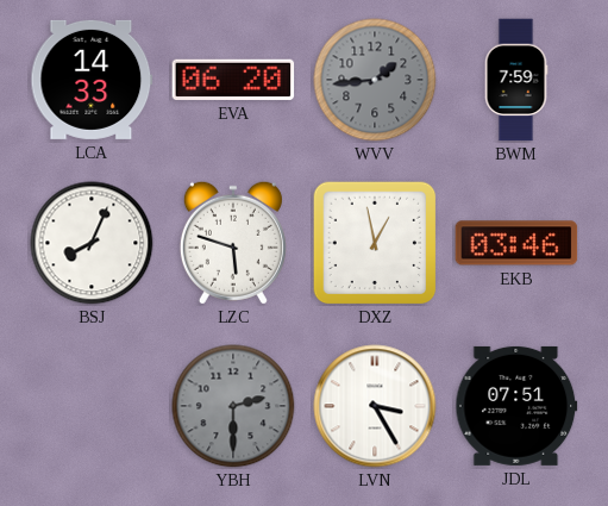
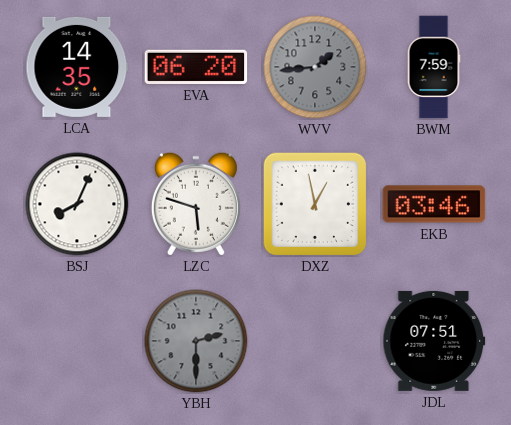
LCA: 14:33 -> 14:35
LVN: 3:25 -> none
